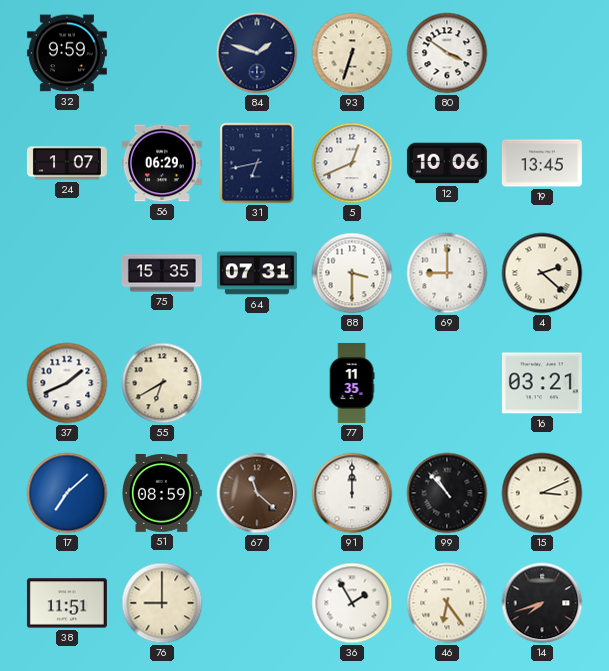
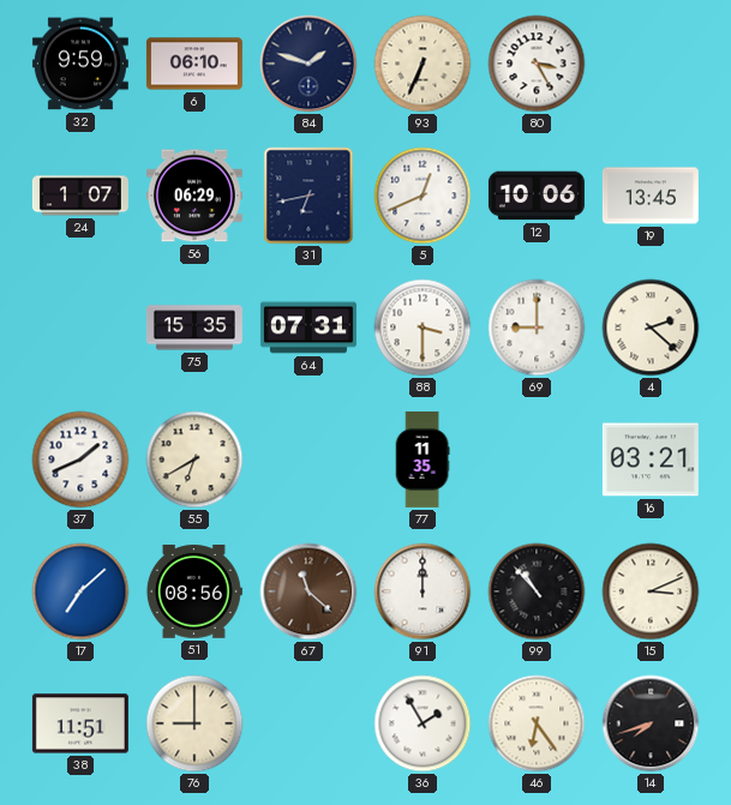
6: none -> 06:10
93: 6:33 -> 6:34
80: 3:51 -> 3:25
51: 08:59 -> 08:56
